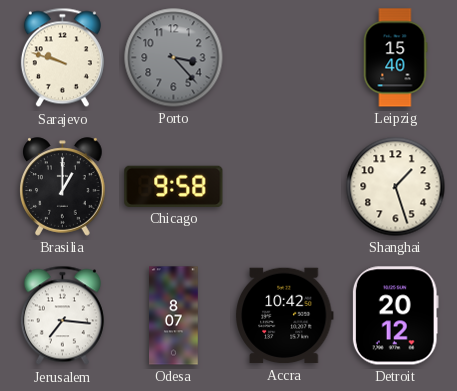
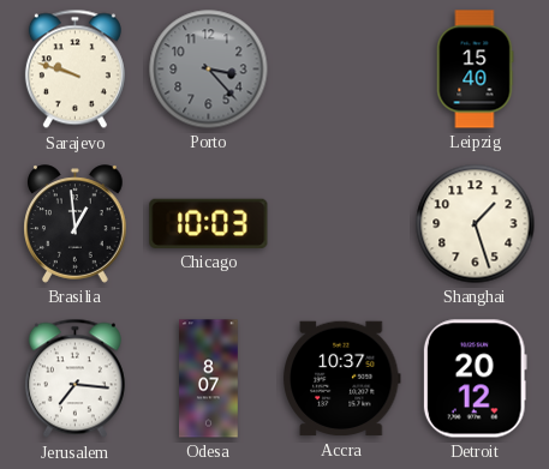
Brasilia: 1:00 -> 12:59
Chicago: 9:58 -> 10:03
Accra: 10:42 -> 10:37
